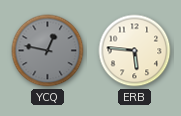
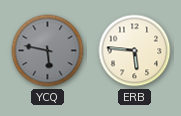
YCQ: 12:47 -> 5:47
